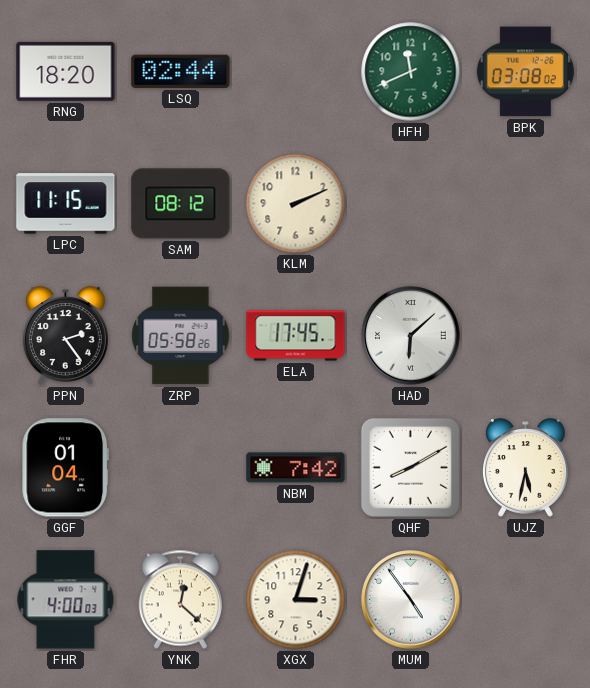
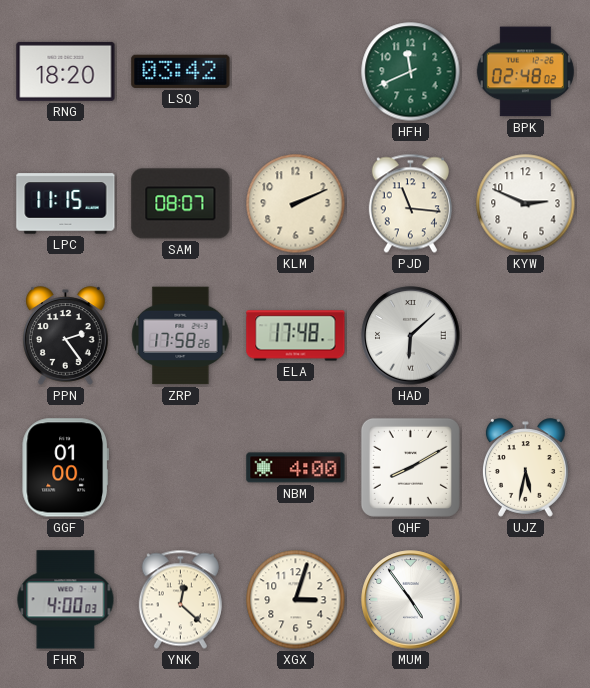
LSQ: 02:44 -> 03:42
BPK: 03:08 -> 02:48
SAM: 08:12 -> 08:07
PJD: none -> 11:16
KYW: none -> 2:49
ZRP: 05:58 -> 17:58
ELA: 17:45 -> 17:48
GGF: 01:04 -> 01:00
NBM: 7:42 -> 4:00
